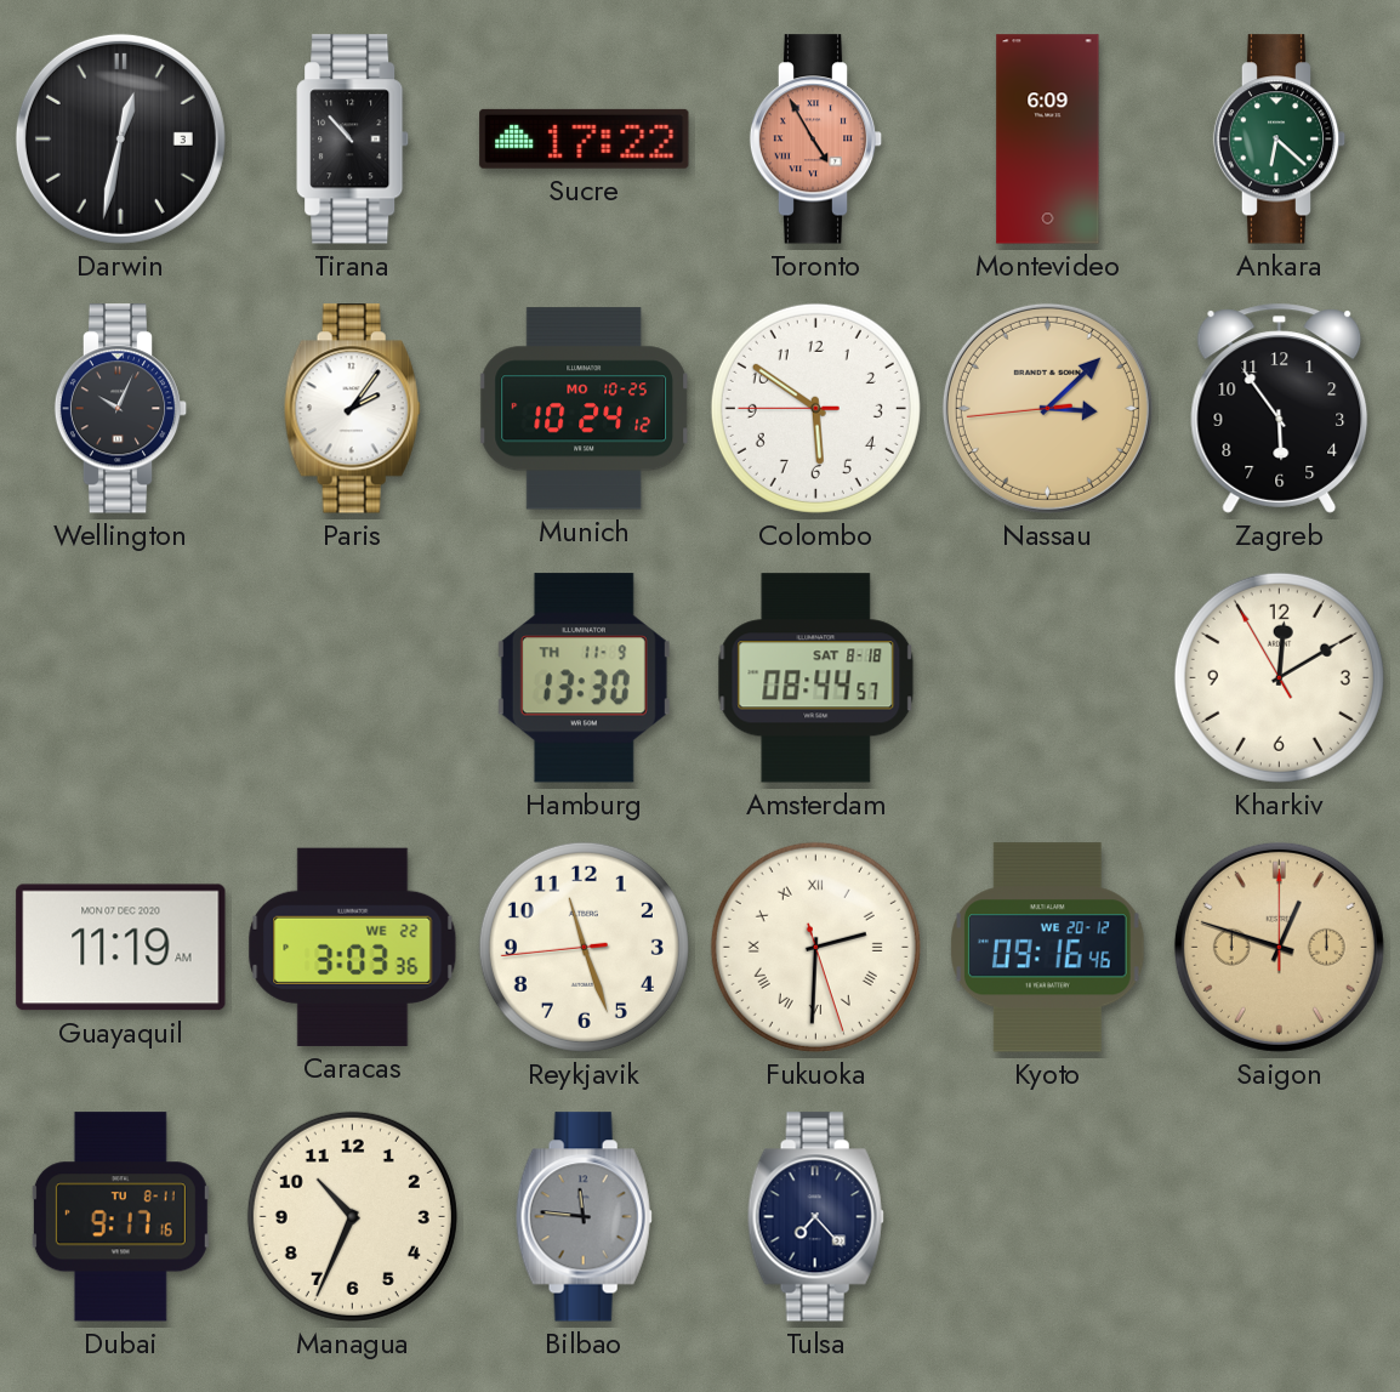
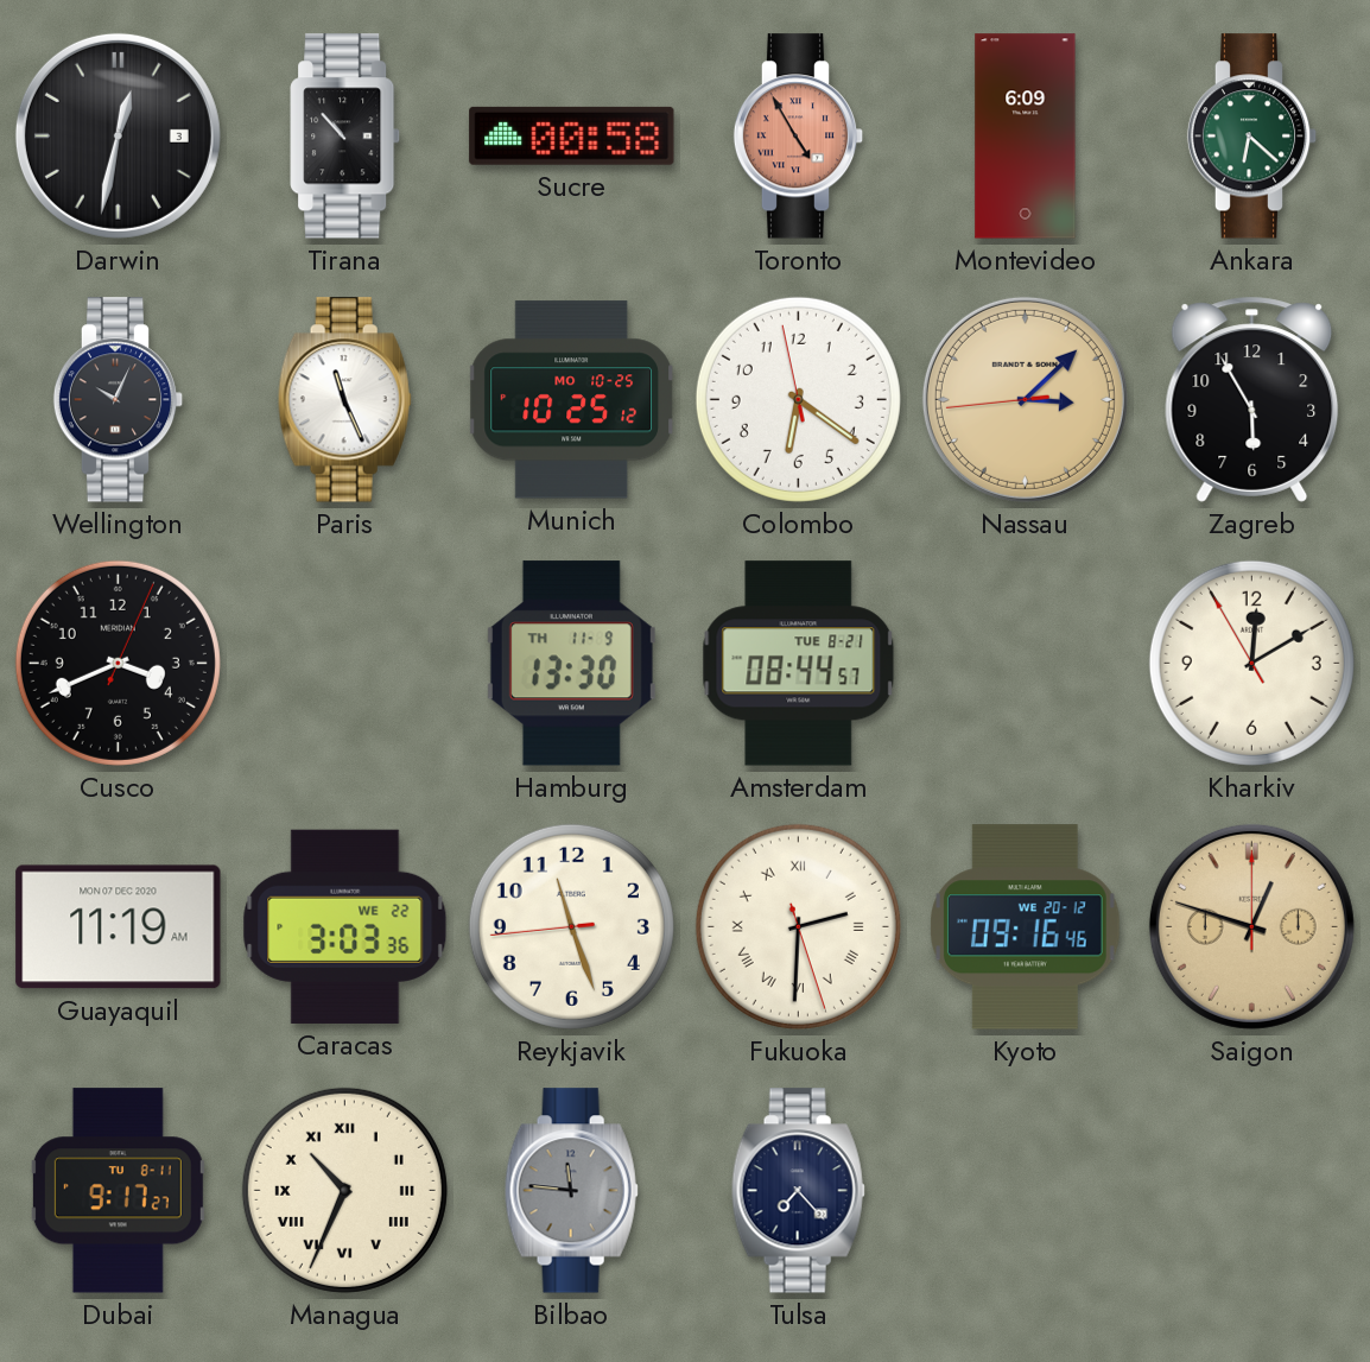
Sucre: 17:22 -> 00:58
Paris: 2:06 -> 11:26
Munich: 10:24 -> 10:25
Colombo: 5:50 -> 6:20
Zagreb: 5:54 -> 5:55
Cusco: none -> 3:41
Amsterdam date: SAT 8-18 -> TUE 8-21
Dubai: 9:17:16 -> 9:17:27
Managua numerals: Arabic -> Roman
